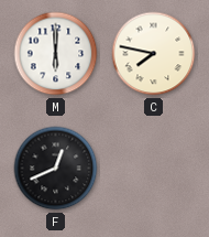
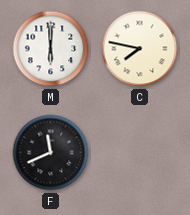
F: 12:41 -> 11:41
